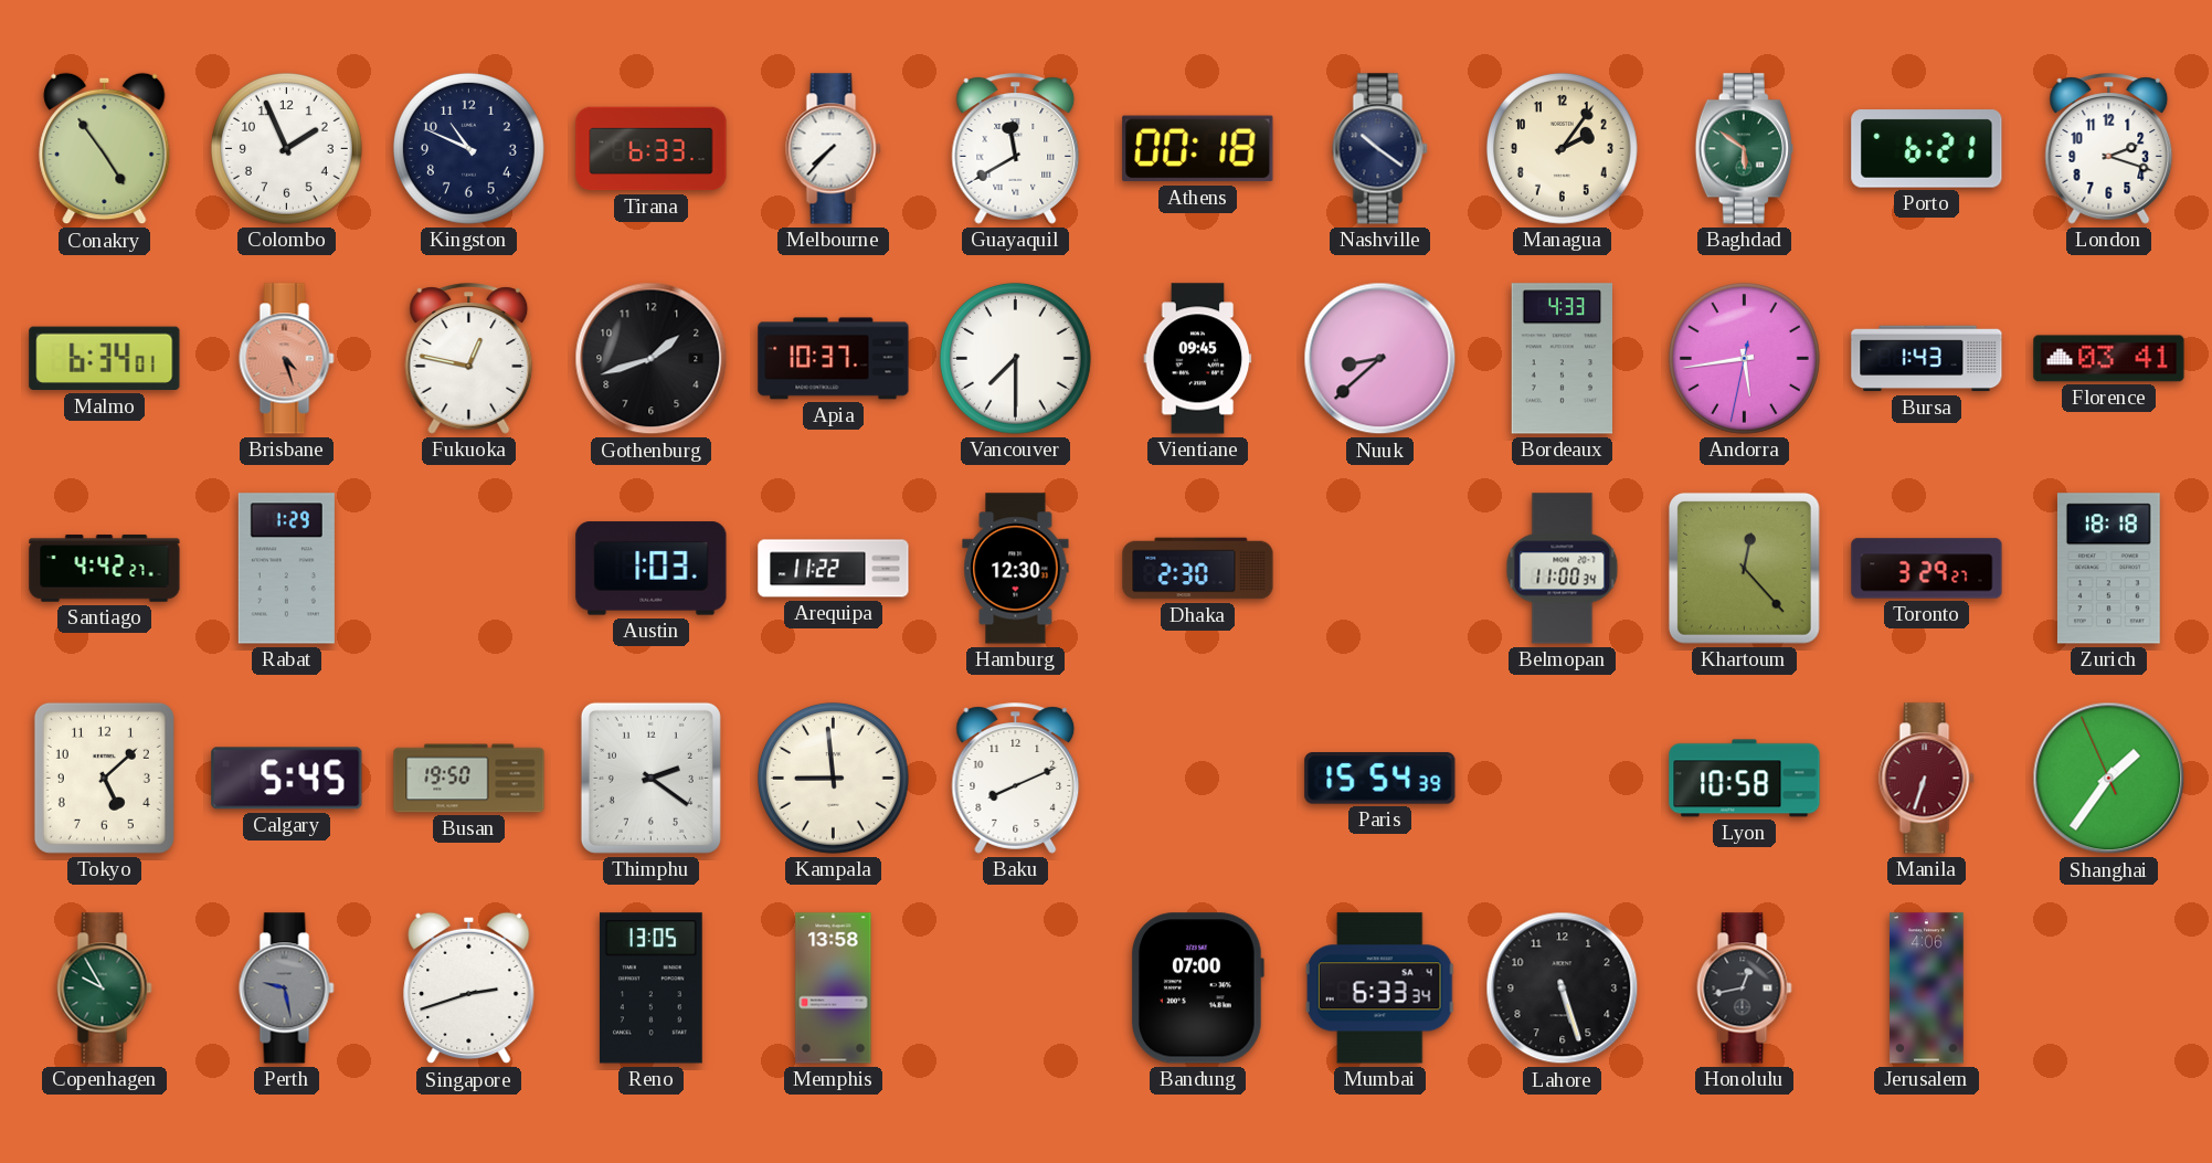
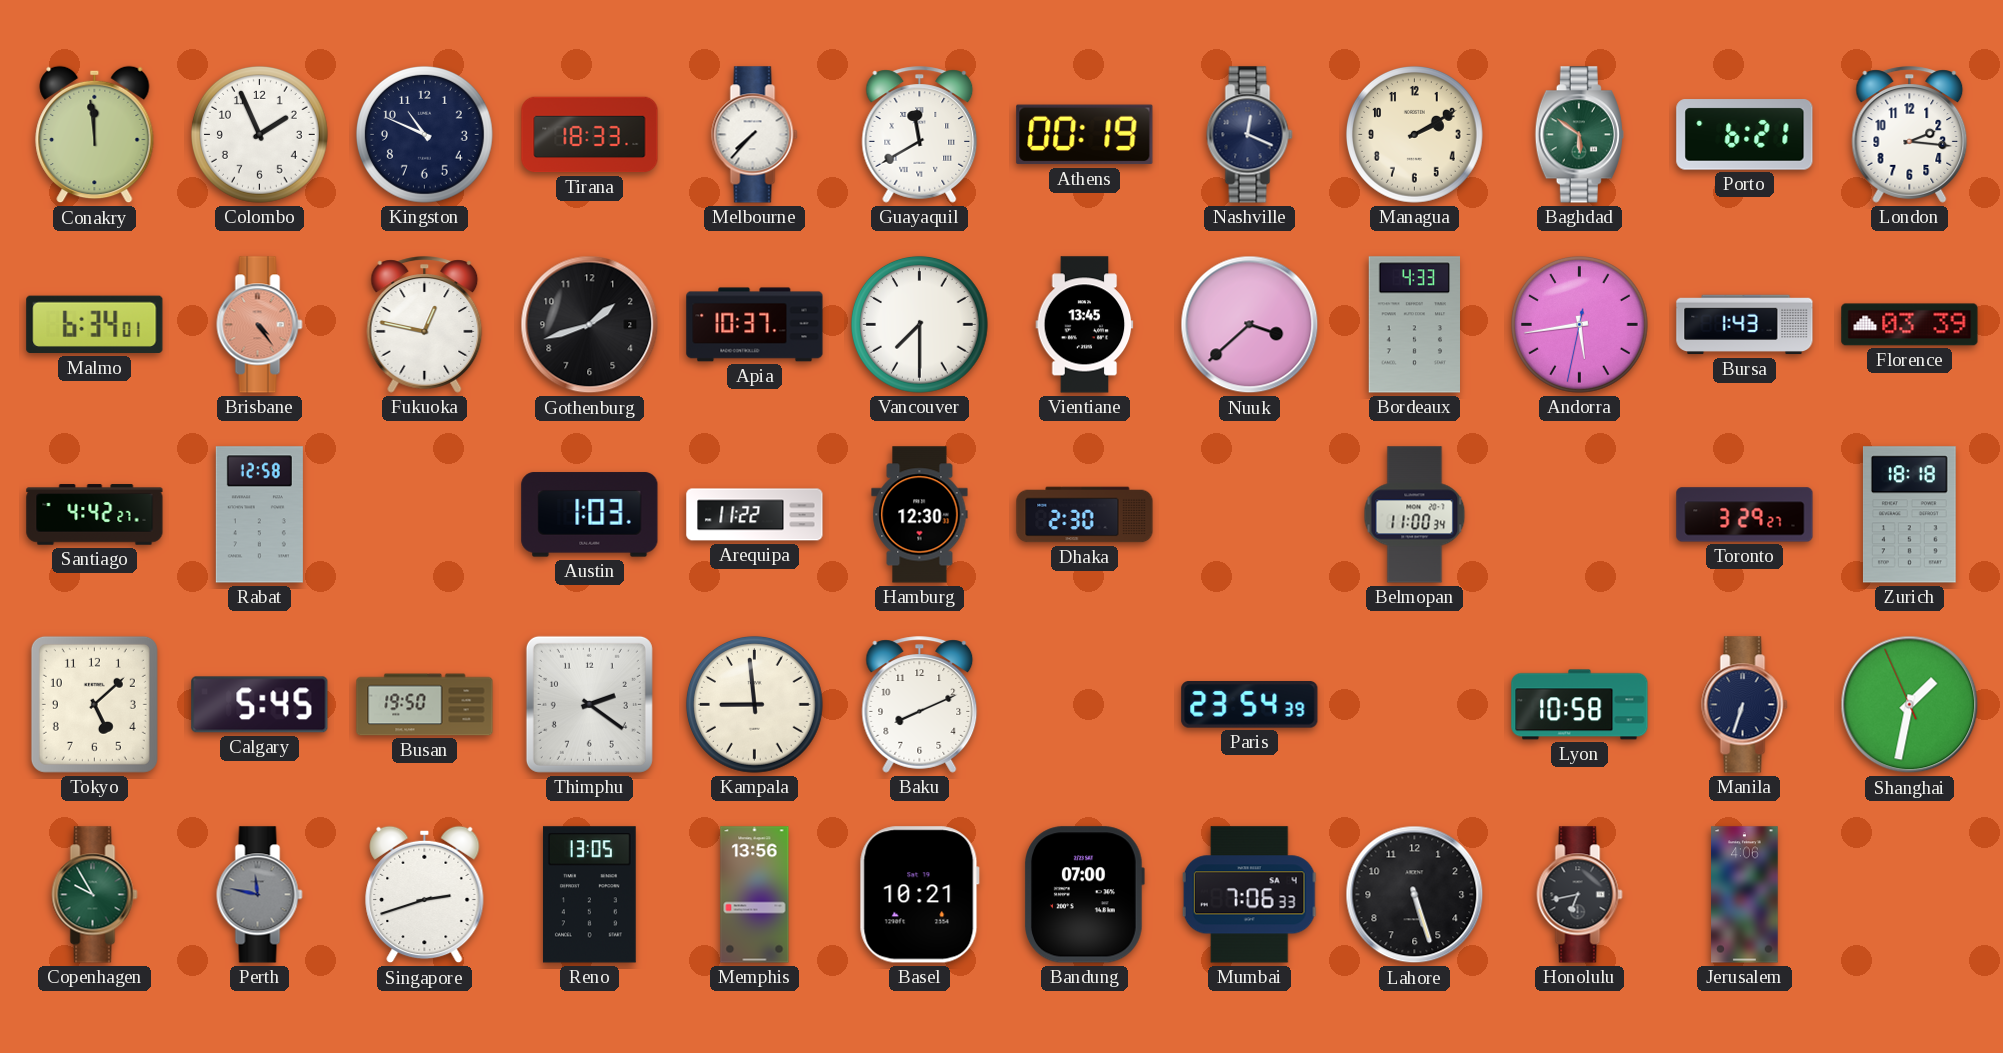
Conakry: 4:54 -> 11:59
Tirana: 6:33 -> 18:33
Athens: 00:18 -> 00:19
Nashville: 10:21 -> 12:19
Managua: 2:06 -> 2:10
London: 2:18 -> 2:16
Brisbane: 4:27 -> 4:24
Vientiane: 09:45 -> 13:45
Nuuk: 8:38 -> 3:38
Florence: 03:41 -> 03:39
Rabat: 1:29 -> 12:58
Khartoum: 12:23 -> none
Paris: 15:54 -> 23:54
Manila dial: burgundy -> navy
Shanghai: 1:35 -> 1:31
Perth: 9:28 -> 11:47
Memphis: 13:58 -> 13:56
Basel: none -> 10:21
Mumbai: 6:33 -> 7:06
Honolulu: 12:43 -> 6:43
